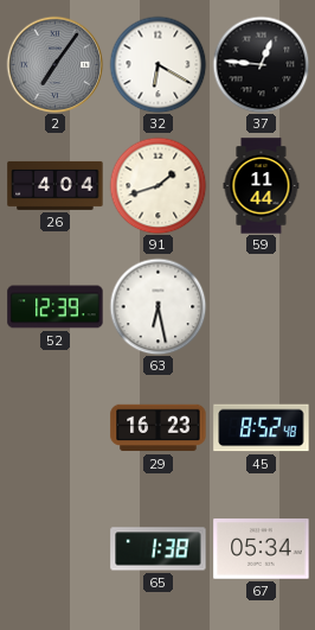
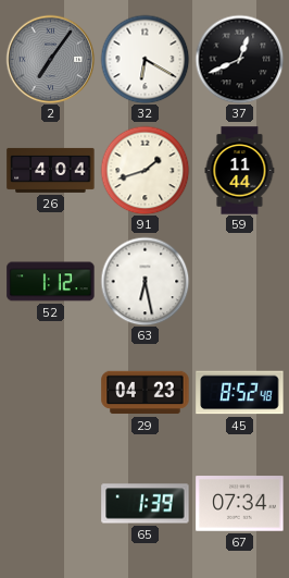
37: 12:46 -> 12:41
52: 12:39 -> 1:12
29: 16:23 -> 04:23
65: 1:38 -> 1:39
67: 05:34 -> 07:34
